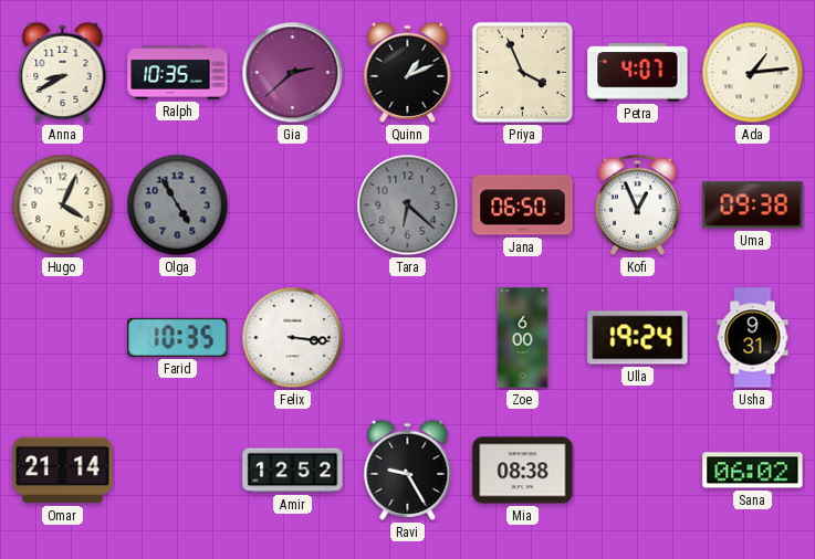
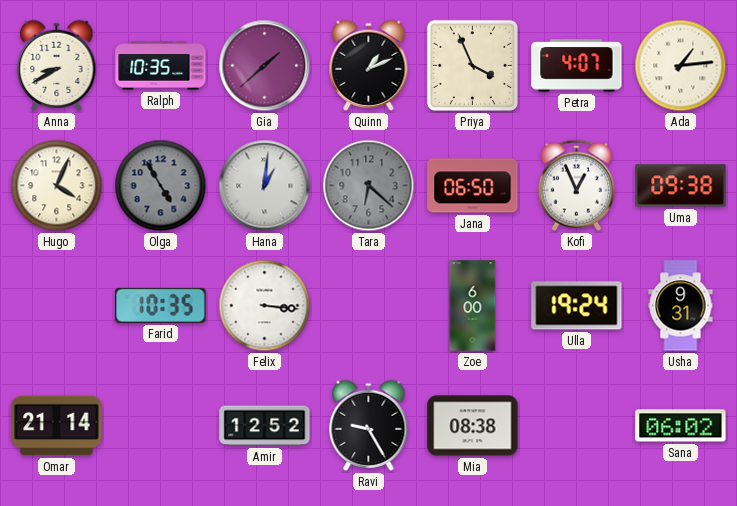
Gia: 2:38 -> 1:38
Hana: none -> 1:01
